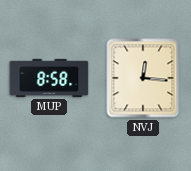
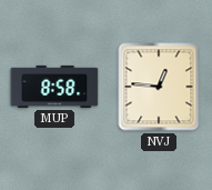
NVJ: 12:16 -> 12:46
